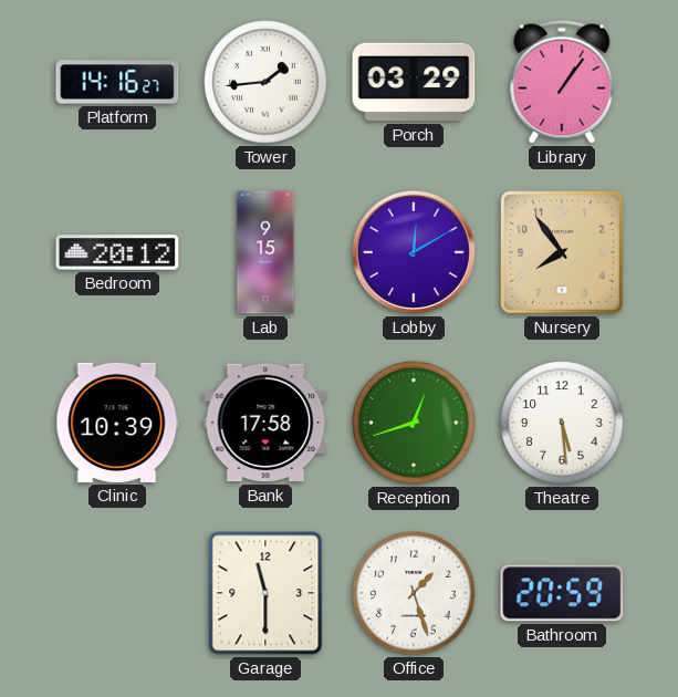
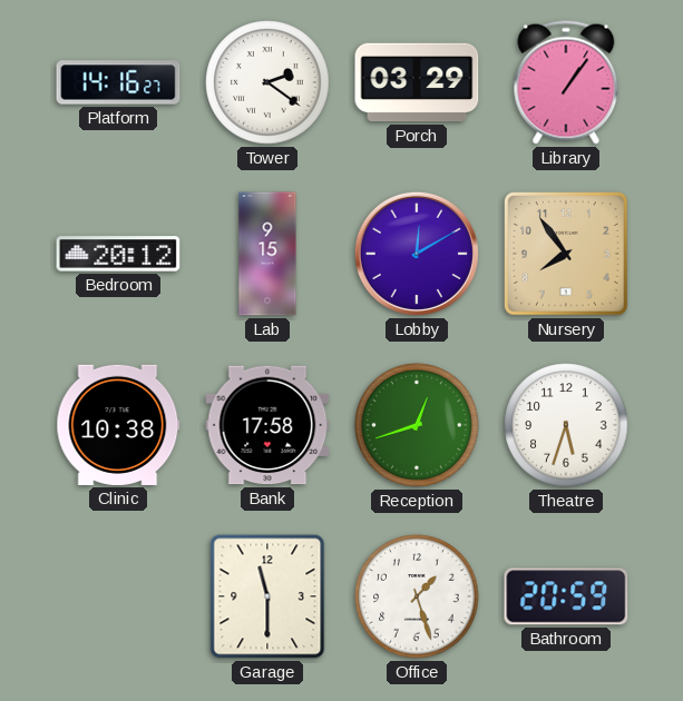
Tower: 1:44 -> 2:21
Clinic: 10:39 -> 10:38
Theatre: 5:29 -> 5:33
